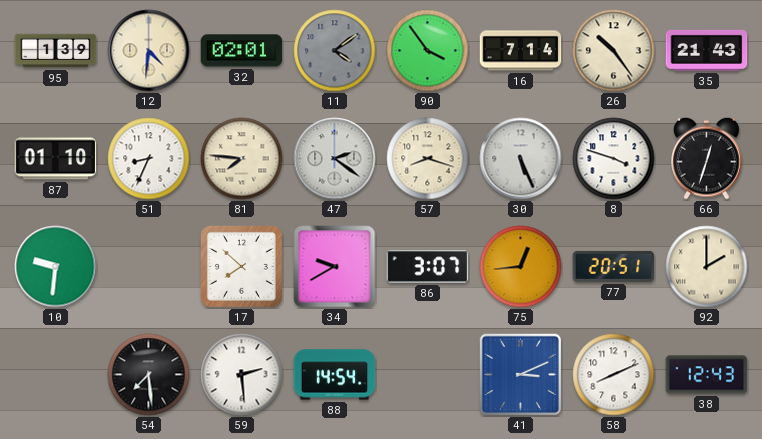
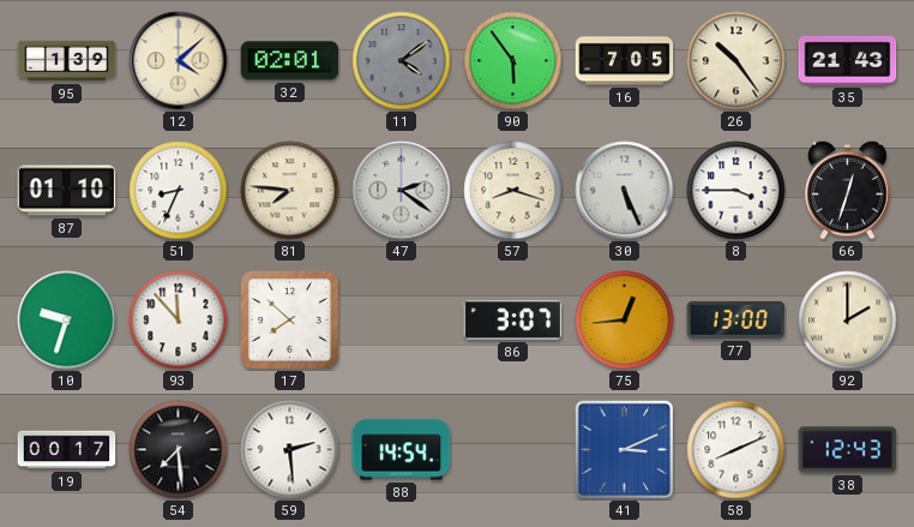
12: 4:31 -> 4:08
90: 3:54 -> 5:54
16: 7:14 -> 7:05
8: 3:48 -> 3:45
10: 9:31 -> 9:33
93: none -> 11:53
34: 9:40 -> none
77: 20:51 -> 13:00
19: none -> 00:17
